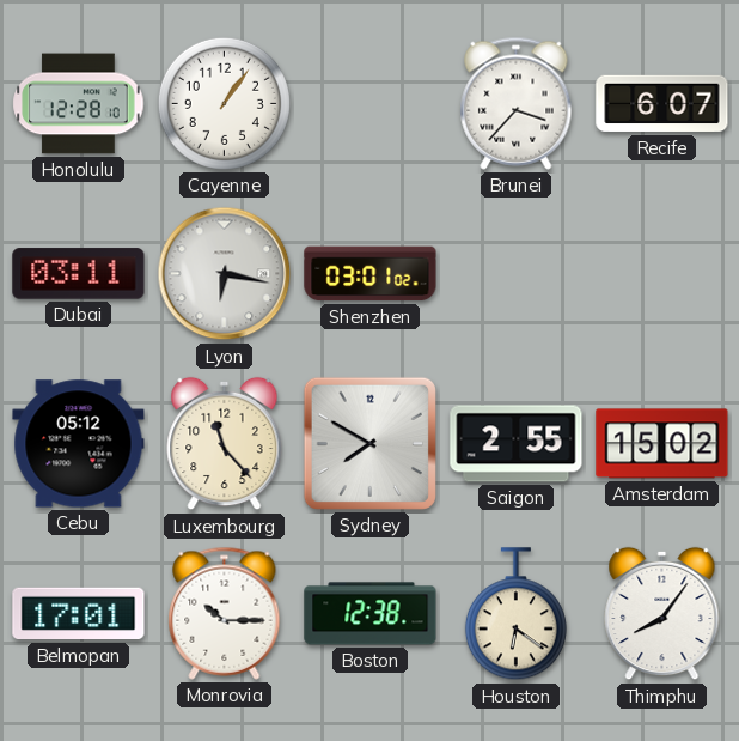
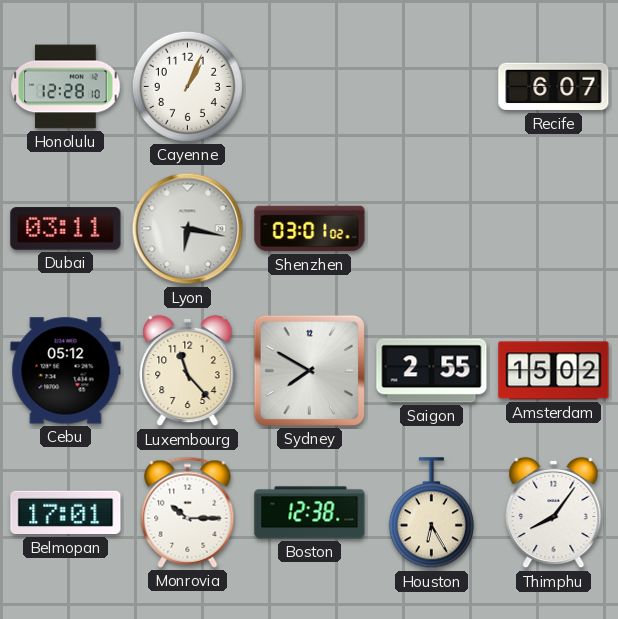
Cayenne: 1:06 -> 1:04
Brunei: 3:37 -> none
Houston: 6:21 -> 6:25
